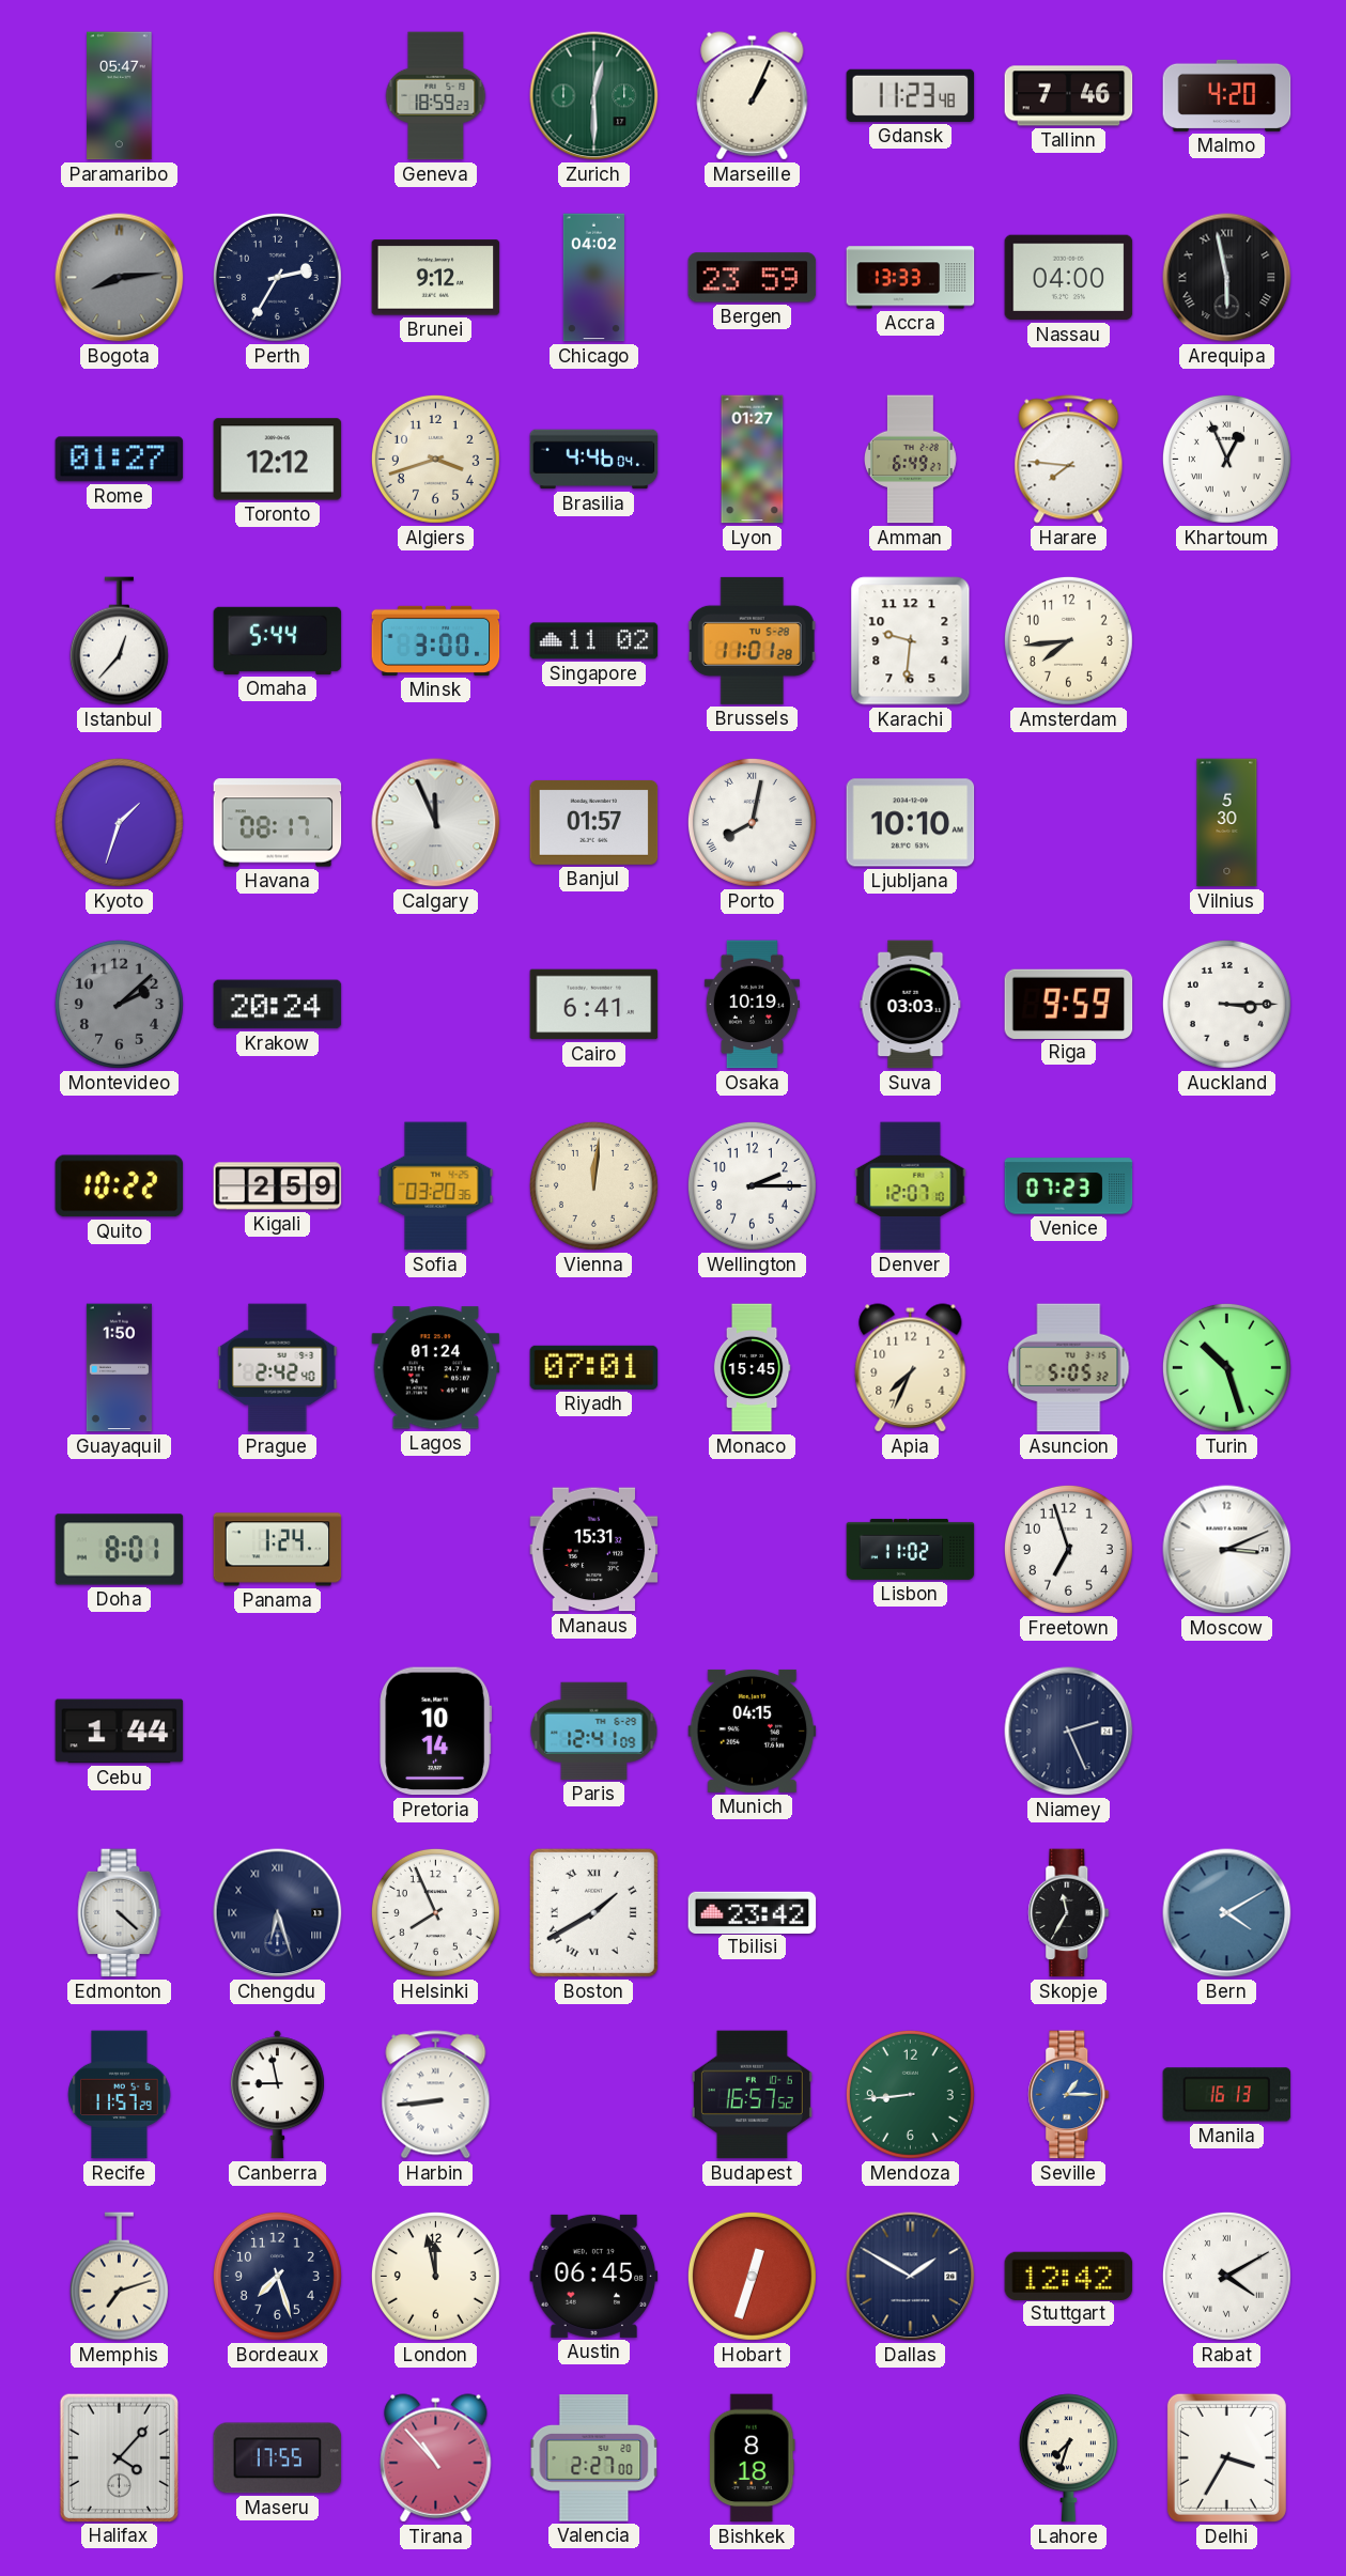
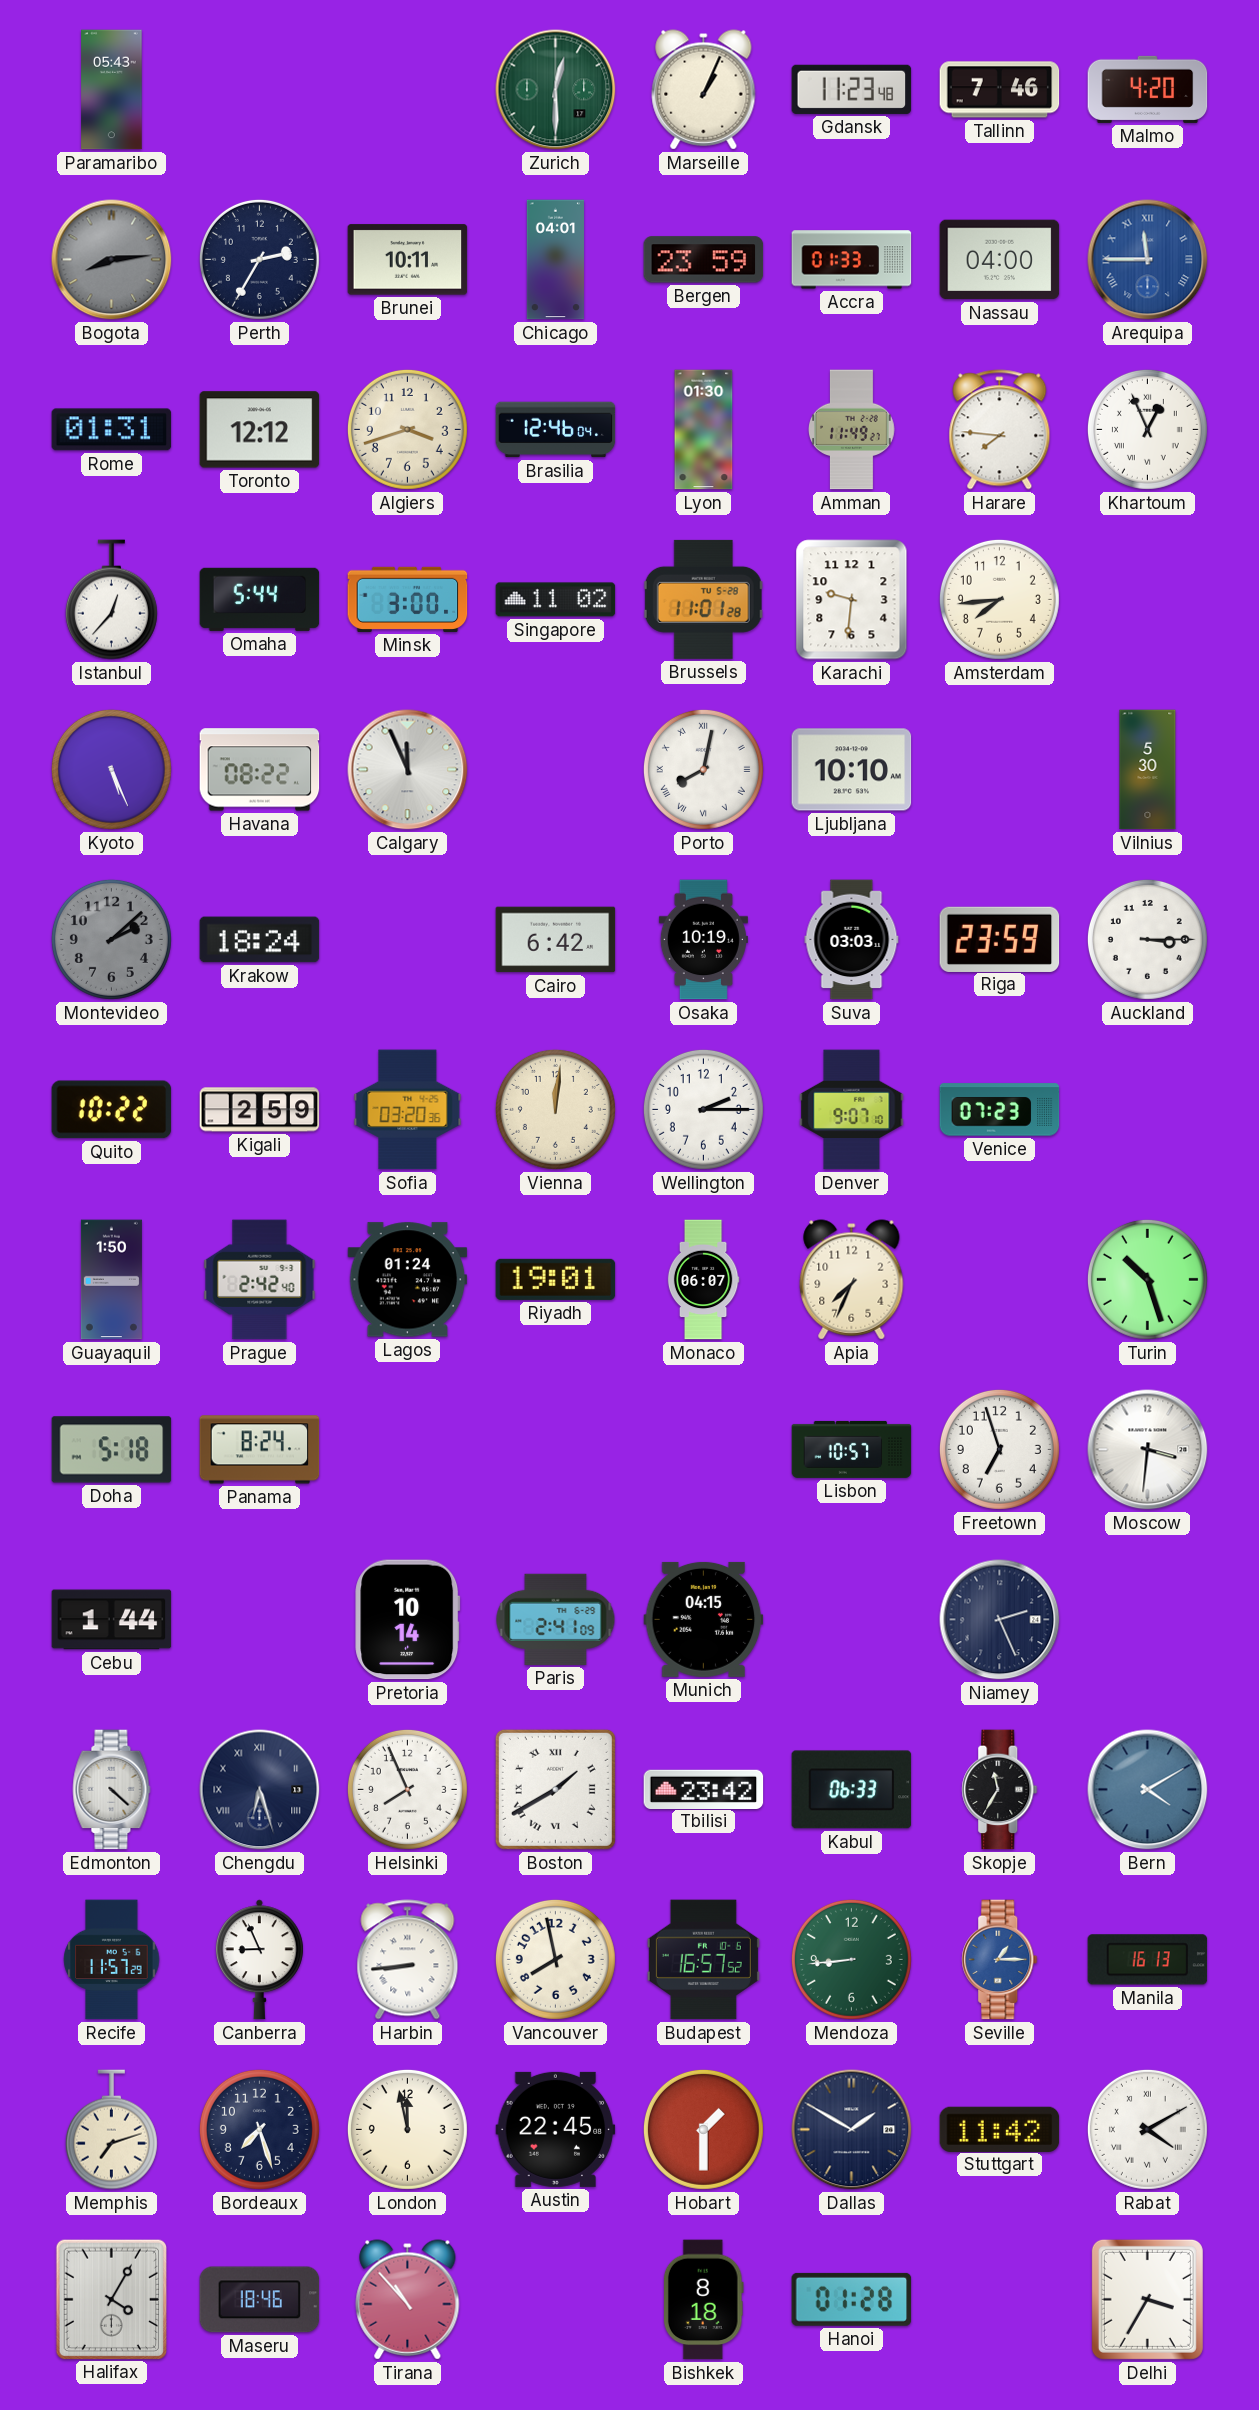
Paramaribo: 05:47 -> 05:43
Geneva: 18:59 -> none
Brunei: 9:12 -> 10:11
Chicago: 04:02 -> 04:01
Accra: 13:33 -> 01:33
Arequipa: 5:58 -> 11:45
Arequipa dial: black -> blue
Rome: 01:27 -> 01:31
Brasilia: 4:46 -> 12:46
Lyon: 01:27 -> 01:30
Amman: 6:49 -> 11:49
Kyoto: 1:33 -> 5:26
Havana: 08:17 -> 08:22
Banjul: 01:57 -> none
Krakow: 20:24 -> 18:24
Cairo: 6:41 -> 6:42
Riga: 9:59 -> 23:59
Denver: 12:07 -> 9:07
Riyadh: 07:01 -> 19:01
Monaco: 15:45 -> 06:07
Asuncion: 5:05 -> none
Doha: 8:01 -> 5:18
Panama: 1:24 -> 8:24
Manaus: 15:31 -> none
Lisbon: 11:02 -> 10:57
Moscow: 3:11 -> 3:31
Paris: 12:41 -> 2:41
Kabul: none -> 06:33
Canberra: 8:58 -> 8:56
Vancouver: none -> 7:58
Austin: 06:45 -> 22:45
Hobart: 12:33 -> 1:30
Stuttgart: 12:42 -> 11:42
Halifax: 4:07 -> 4:05
Maseru: 17:55 -> 18:46
Valencia: 2:27 -> none
Hanoi: none -> 01:28
Lahore: 7:33 -> none
